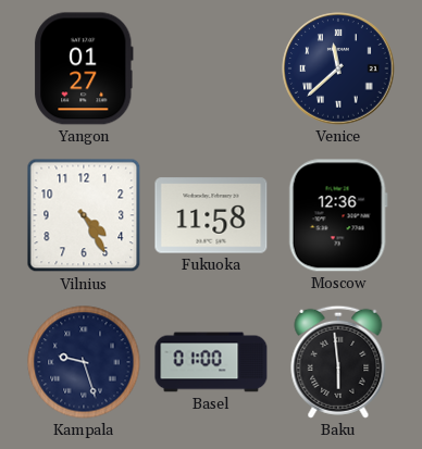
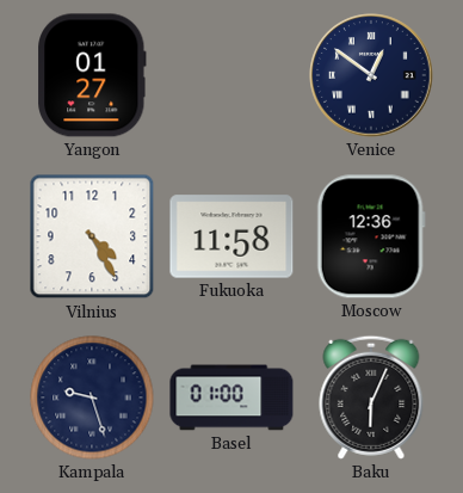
Venice: 11:38 -> 12:51
Baku: 5:59 -> 6:04
